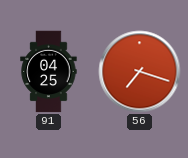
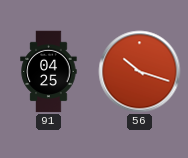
56: 7:18 -> 10:18
